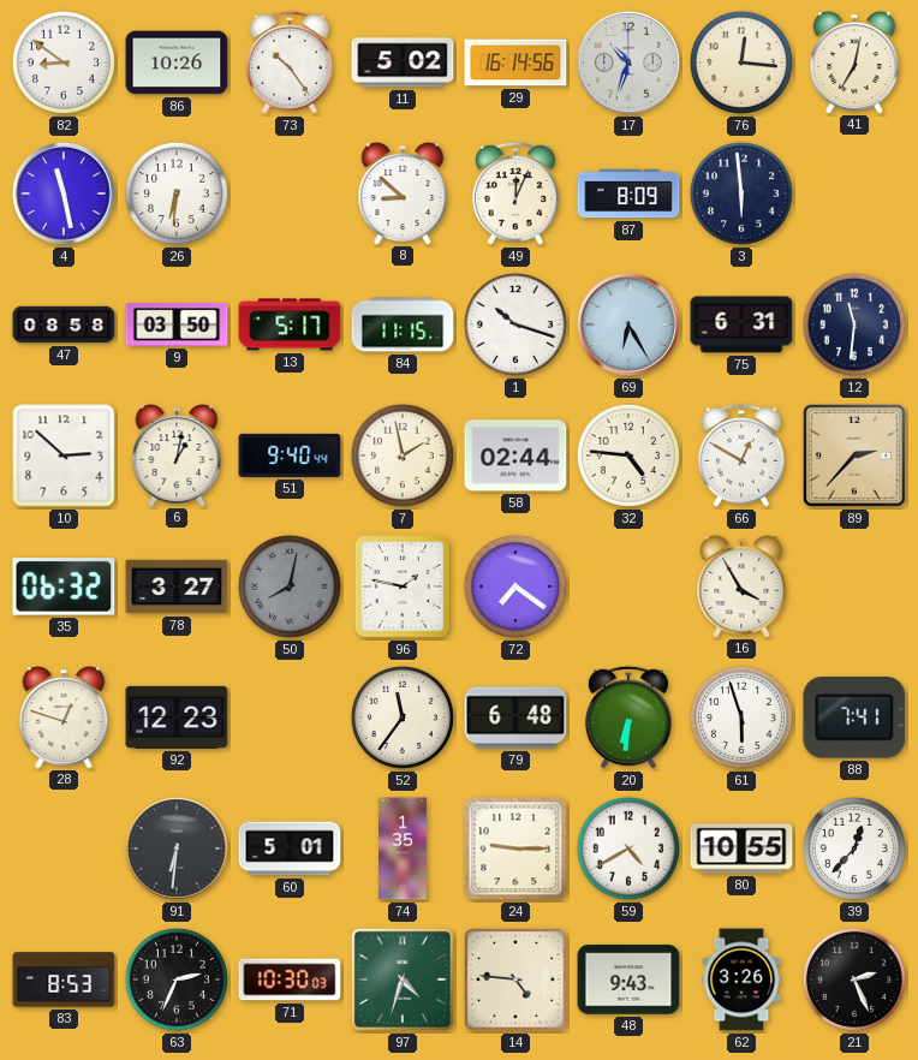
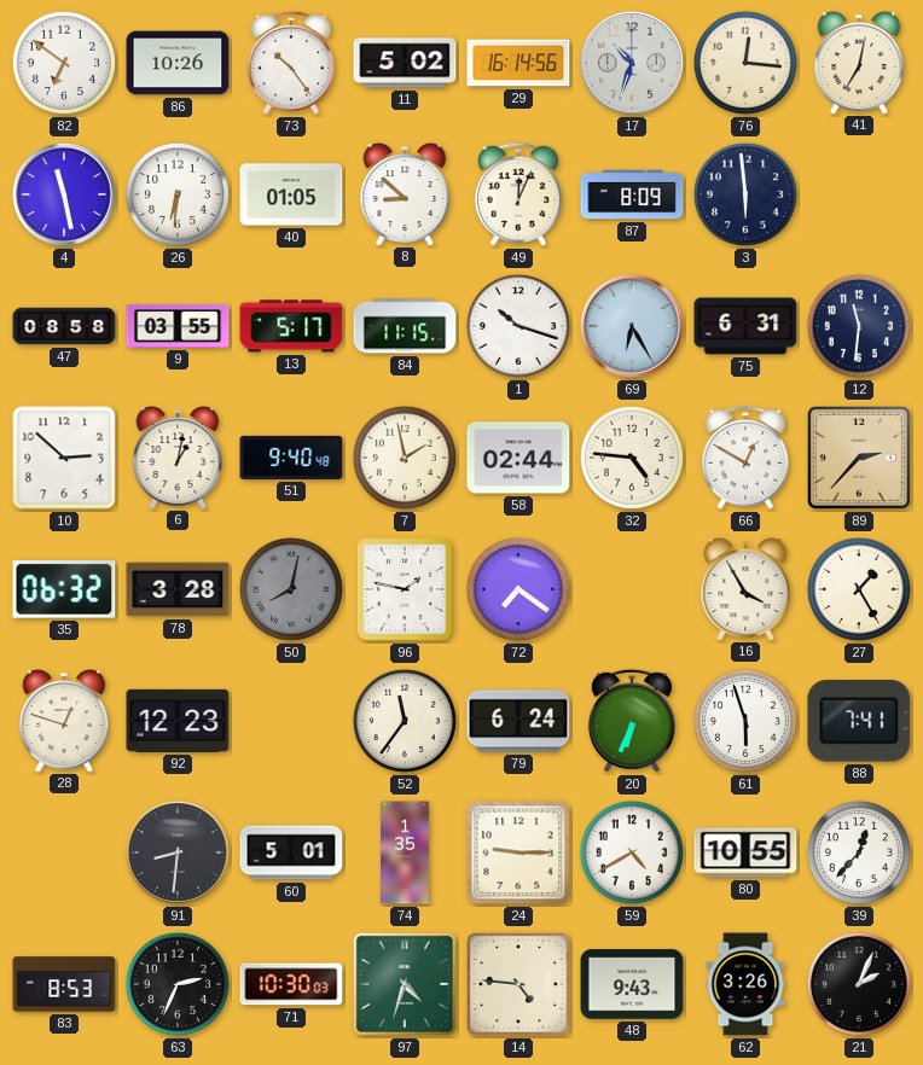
82: 8:51 -> 6:51
40: none -> 01:05
9: 03:50 -> 03:55
51: 9:40:44 -> 9:40:48
78: 3:27 -> 3:28
27: none -> 1:25
79: 6:48 -> 6:24
20: 6:31 -> 6:34
91: 6:31 -> 8:31
21: 2:26 -> 2:04
